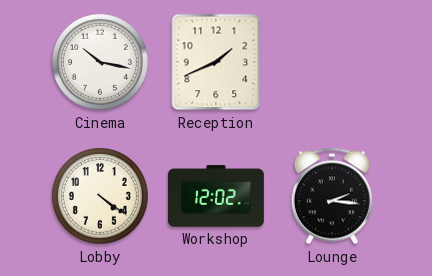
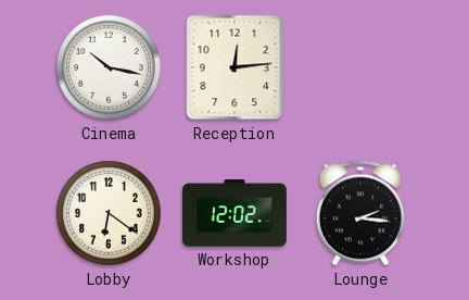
Reception: 1:41 -> 12:14
Lobby: 4:21 -> 6:21
